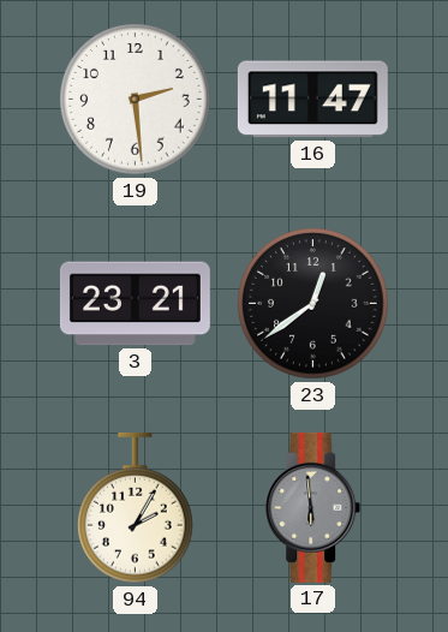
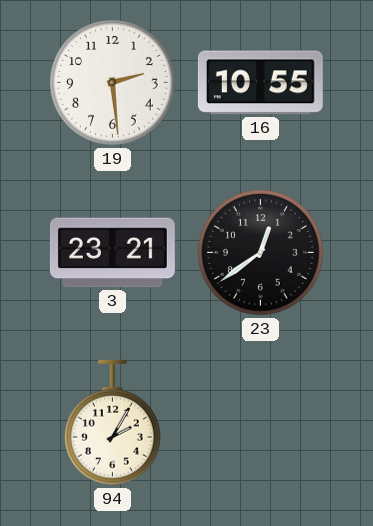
16: 11:47 -> 10:55
17: 5:59 -> none
